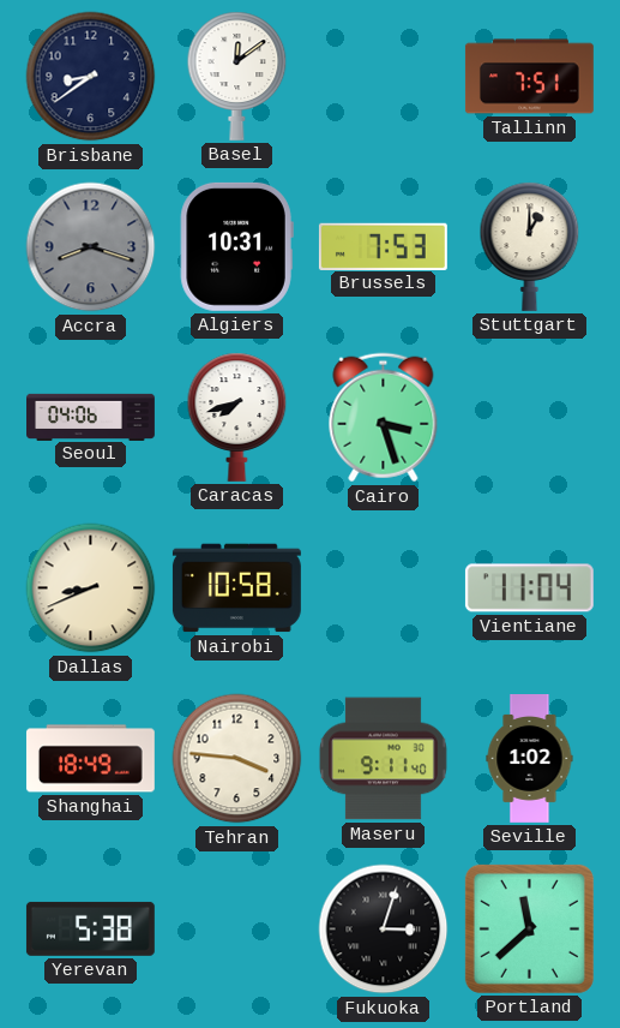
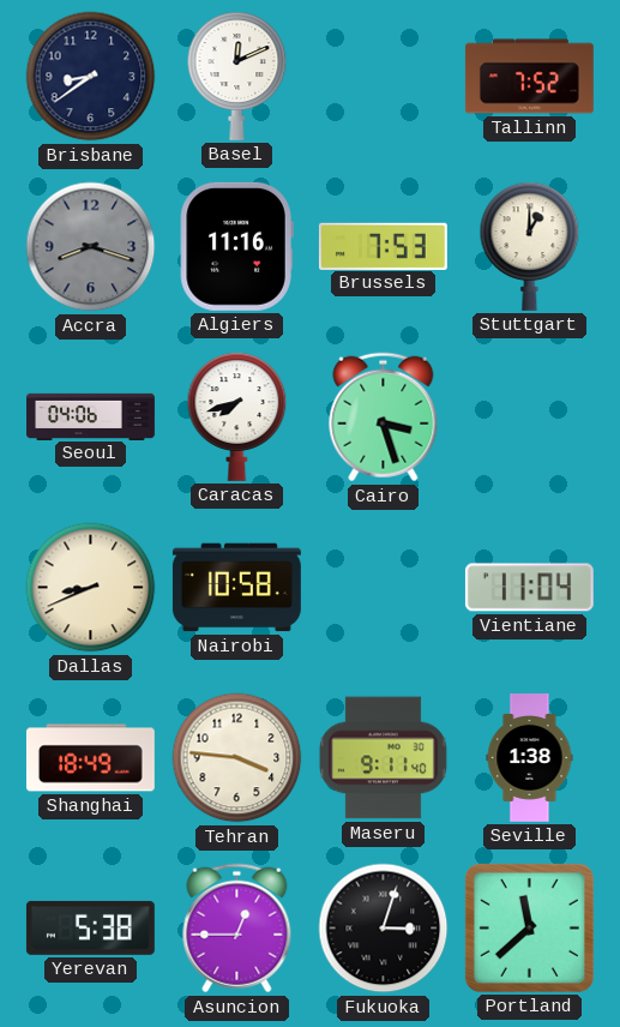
Basel: 12:09 -> 12:11
Tallinn: 7:51 -> 7:52
Algiers: 10:31 -> 11:16
Seville: 1:02 -> 1:38
Asuncion: none -> 12:45
